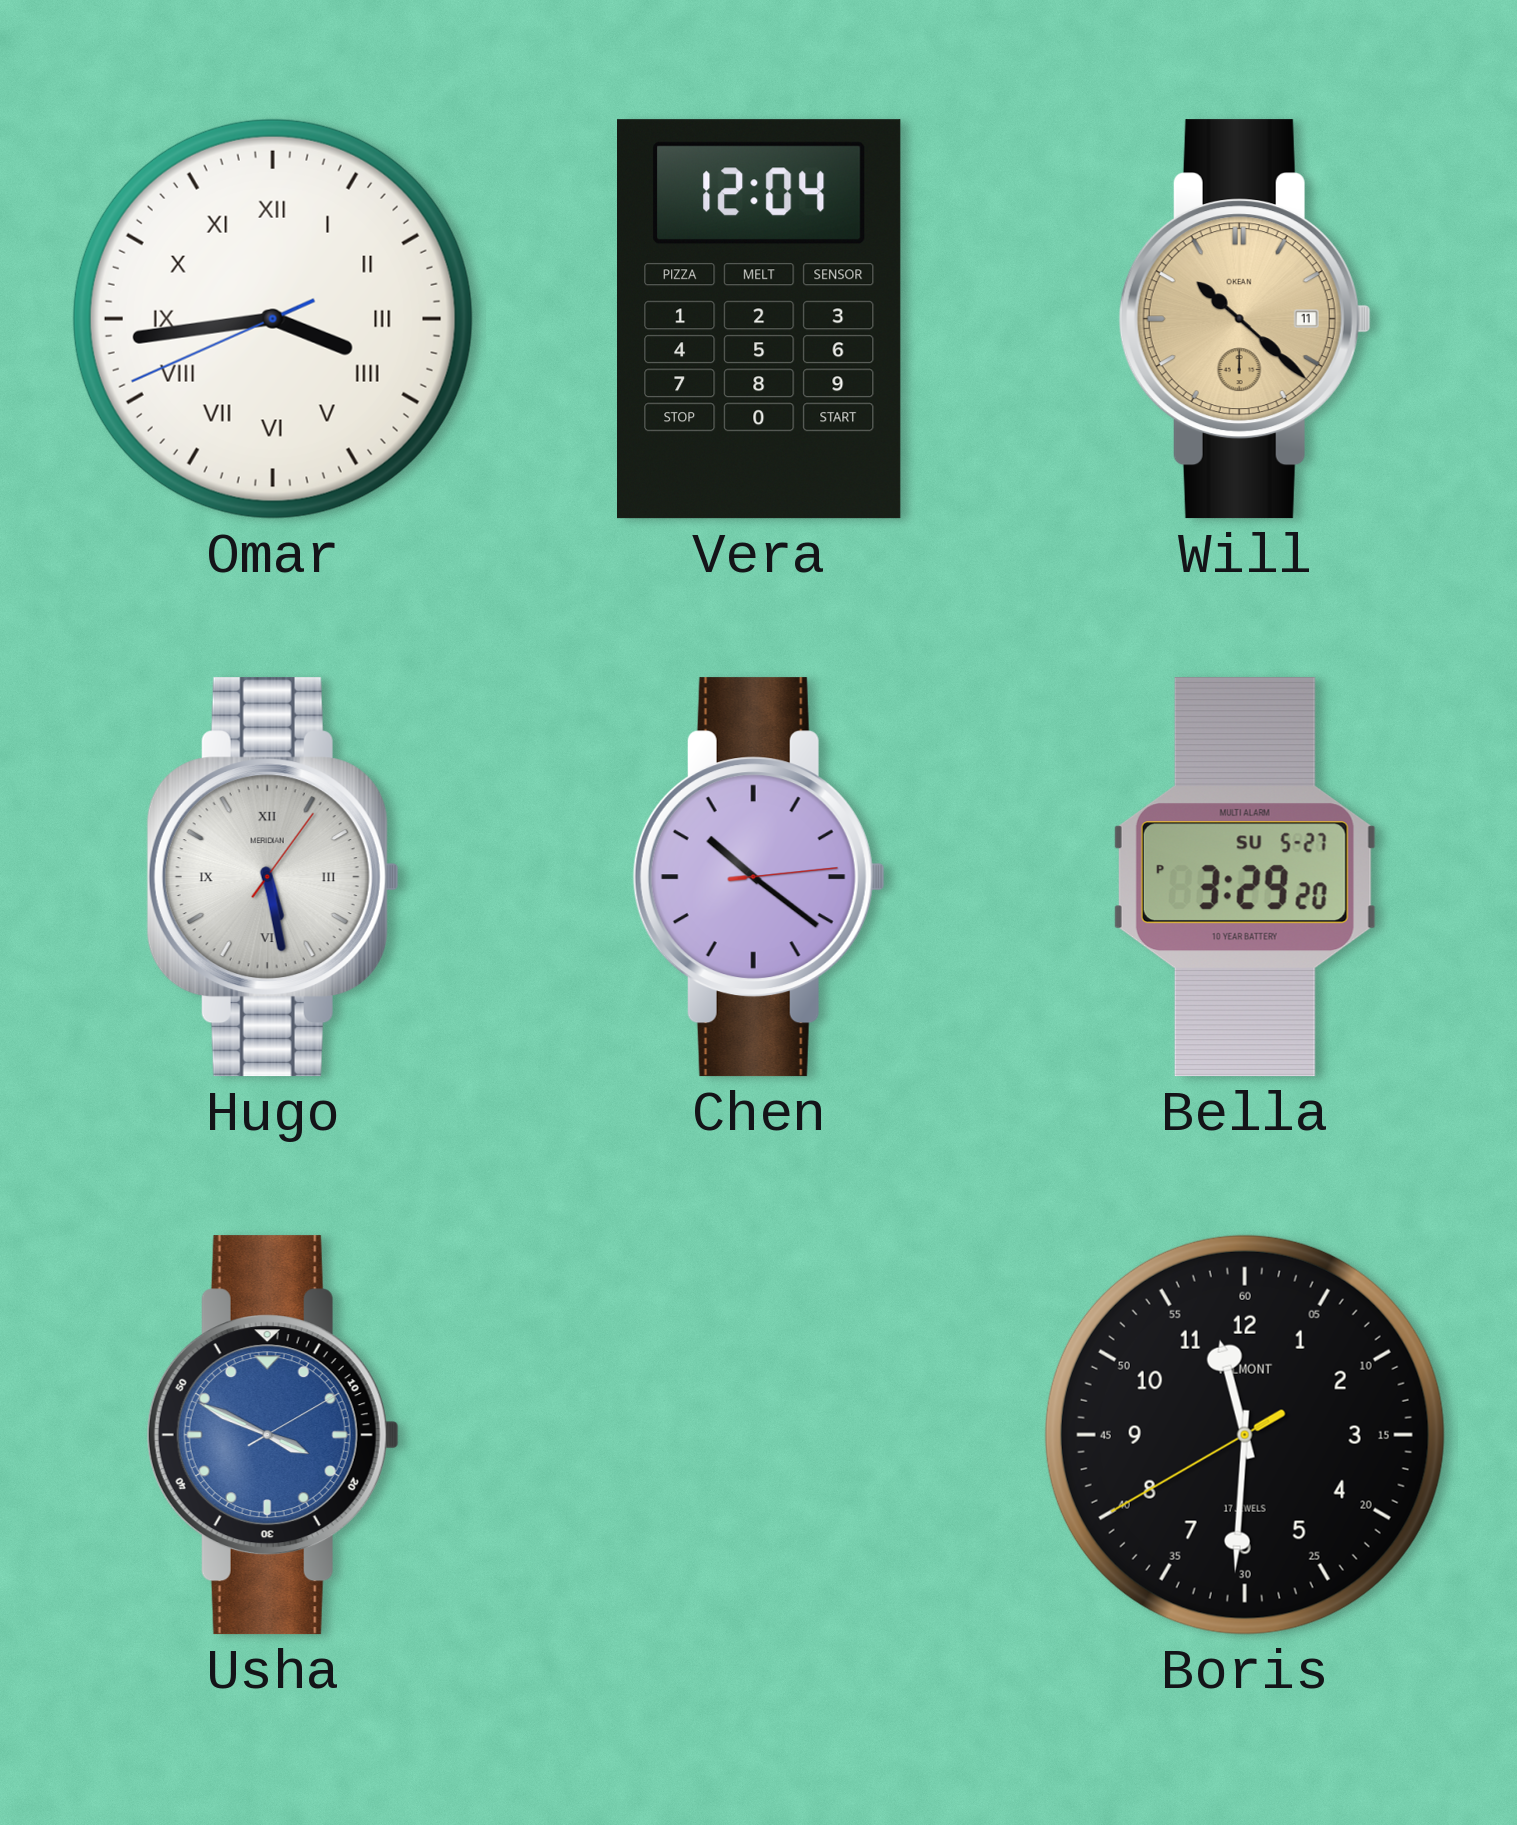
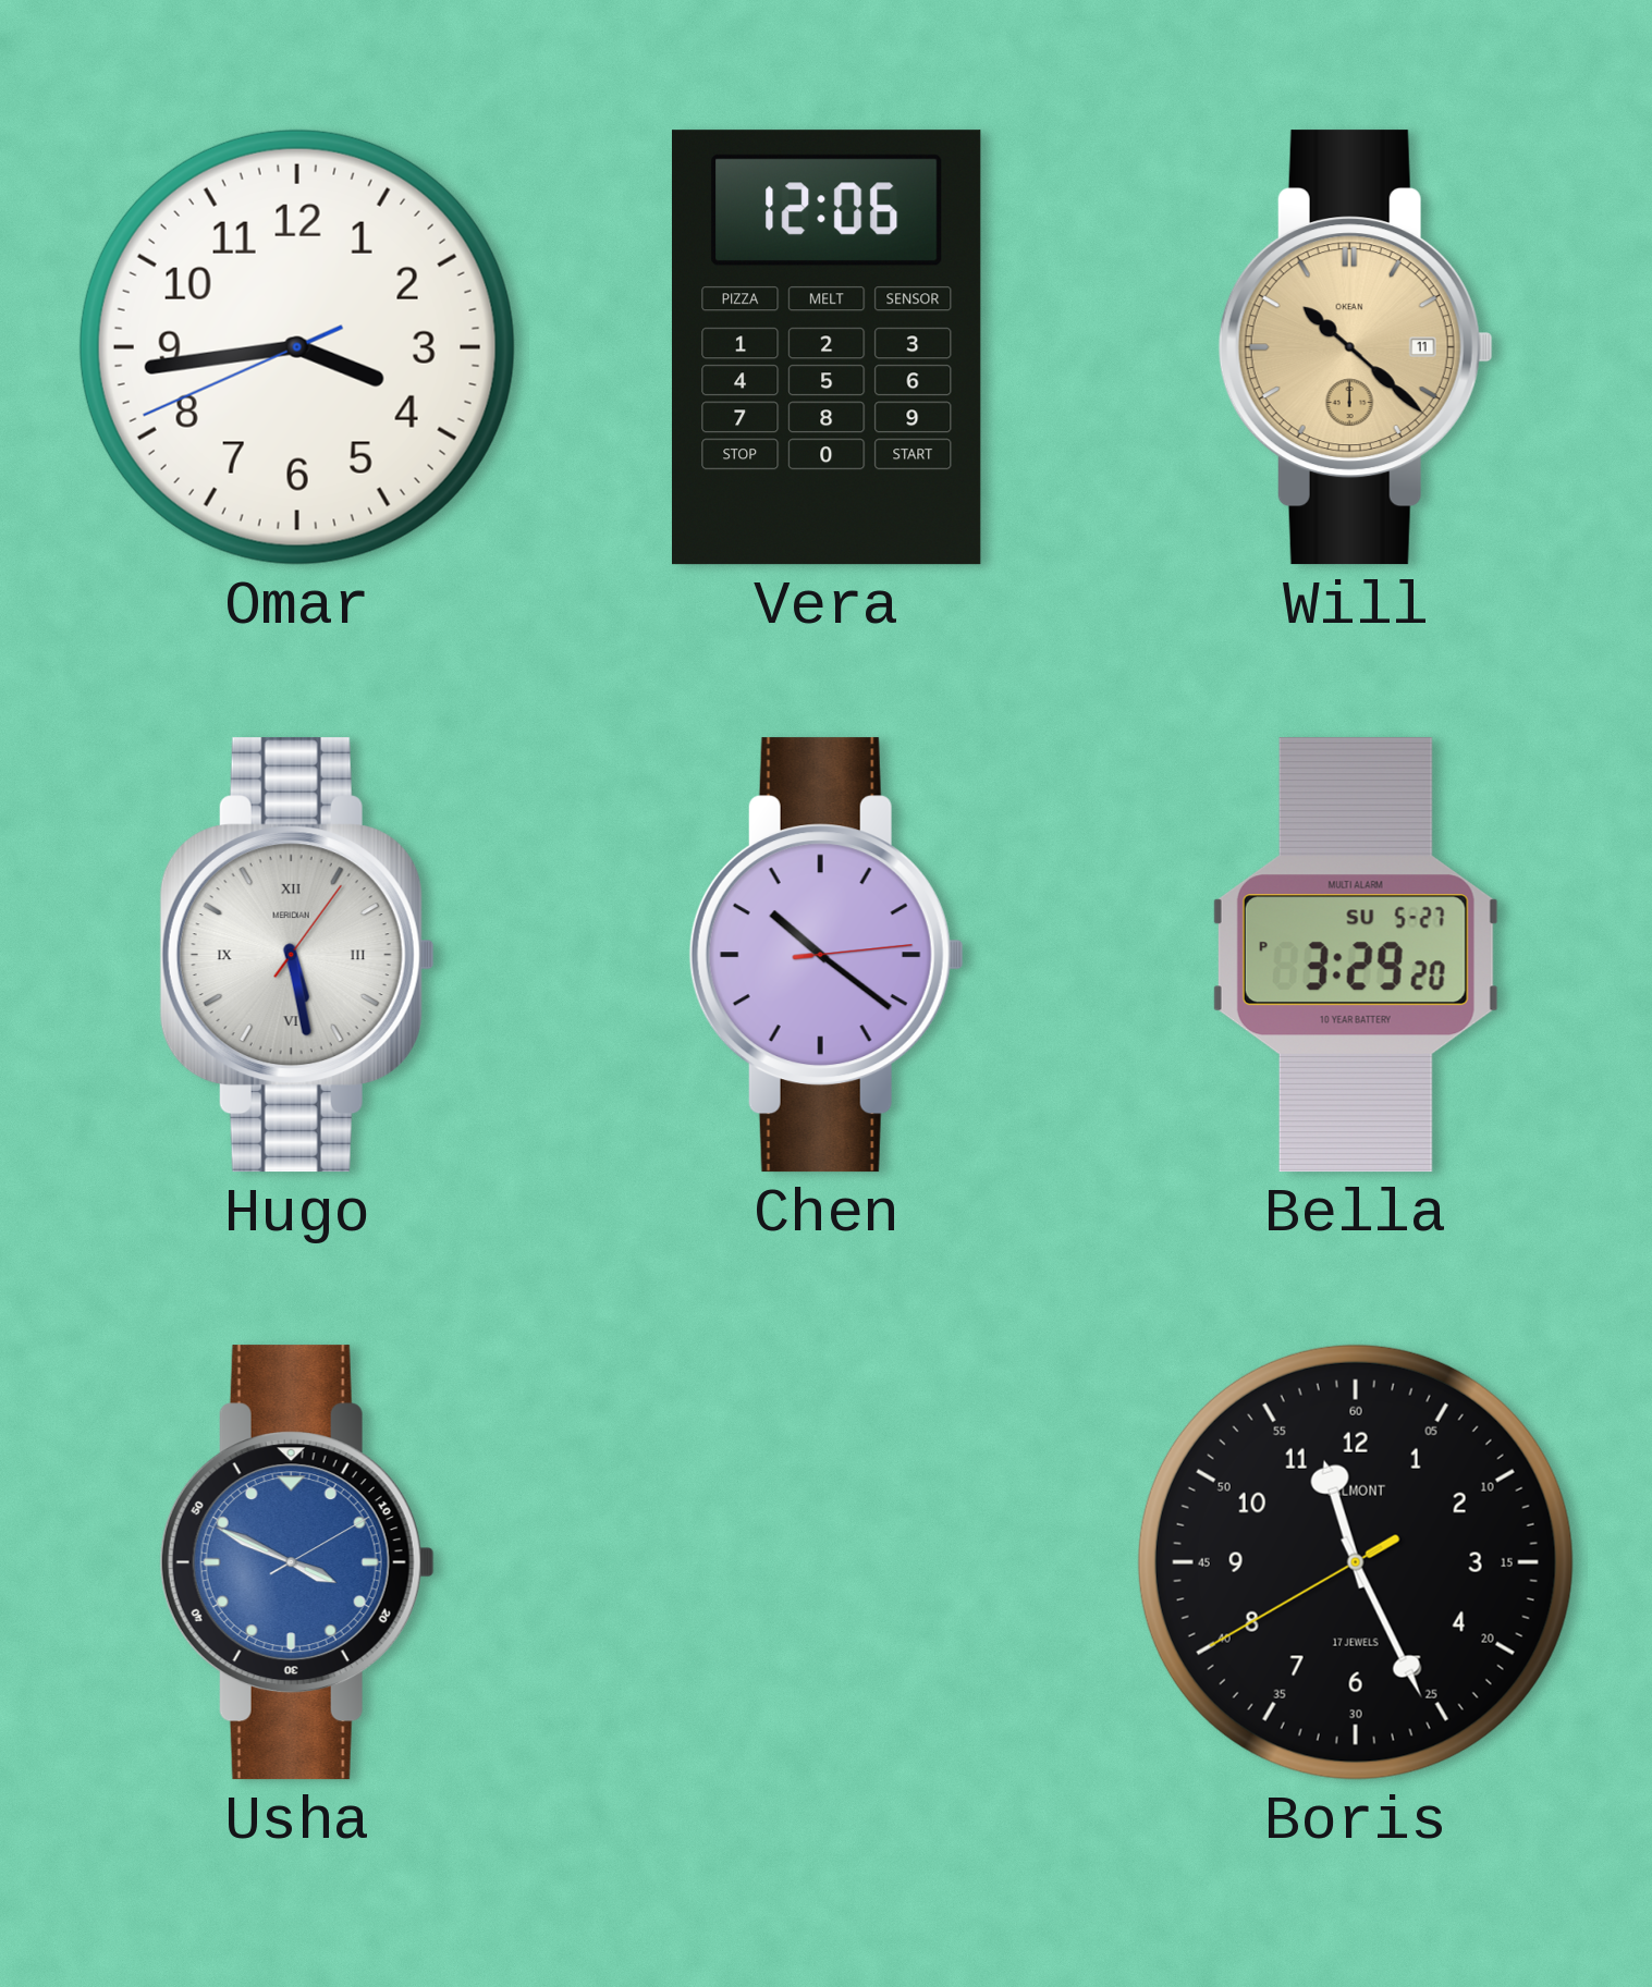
Omar numerals: Roman -> Arabic
Vera: 12:04 -> 12:06
Boris: 11:30 -> 11:25
